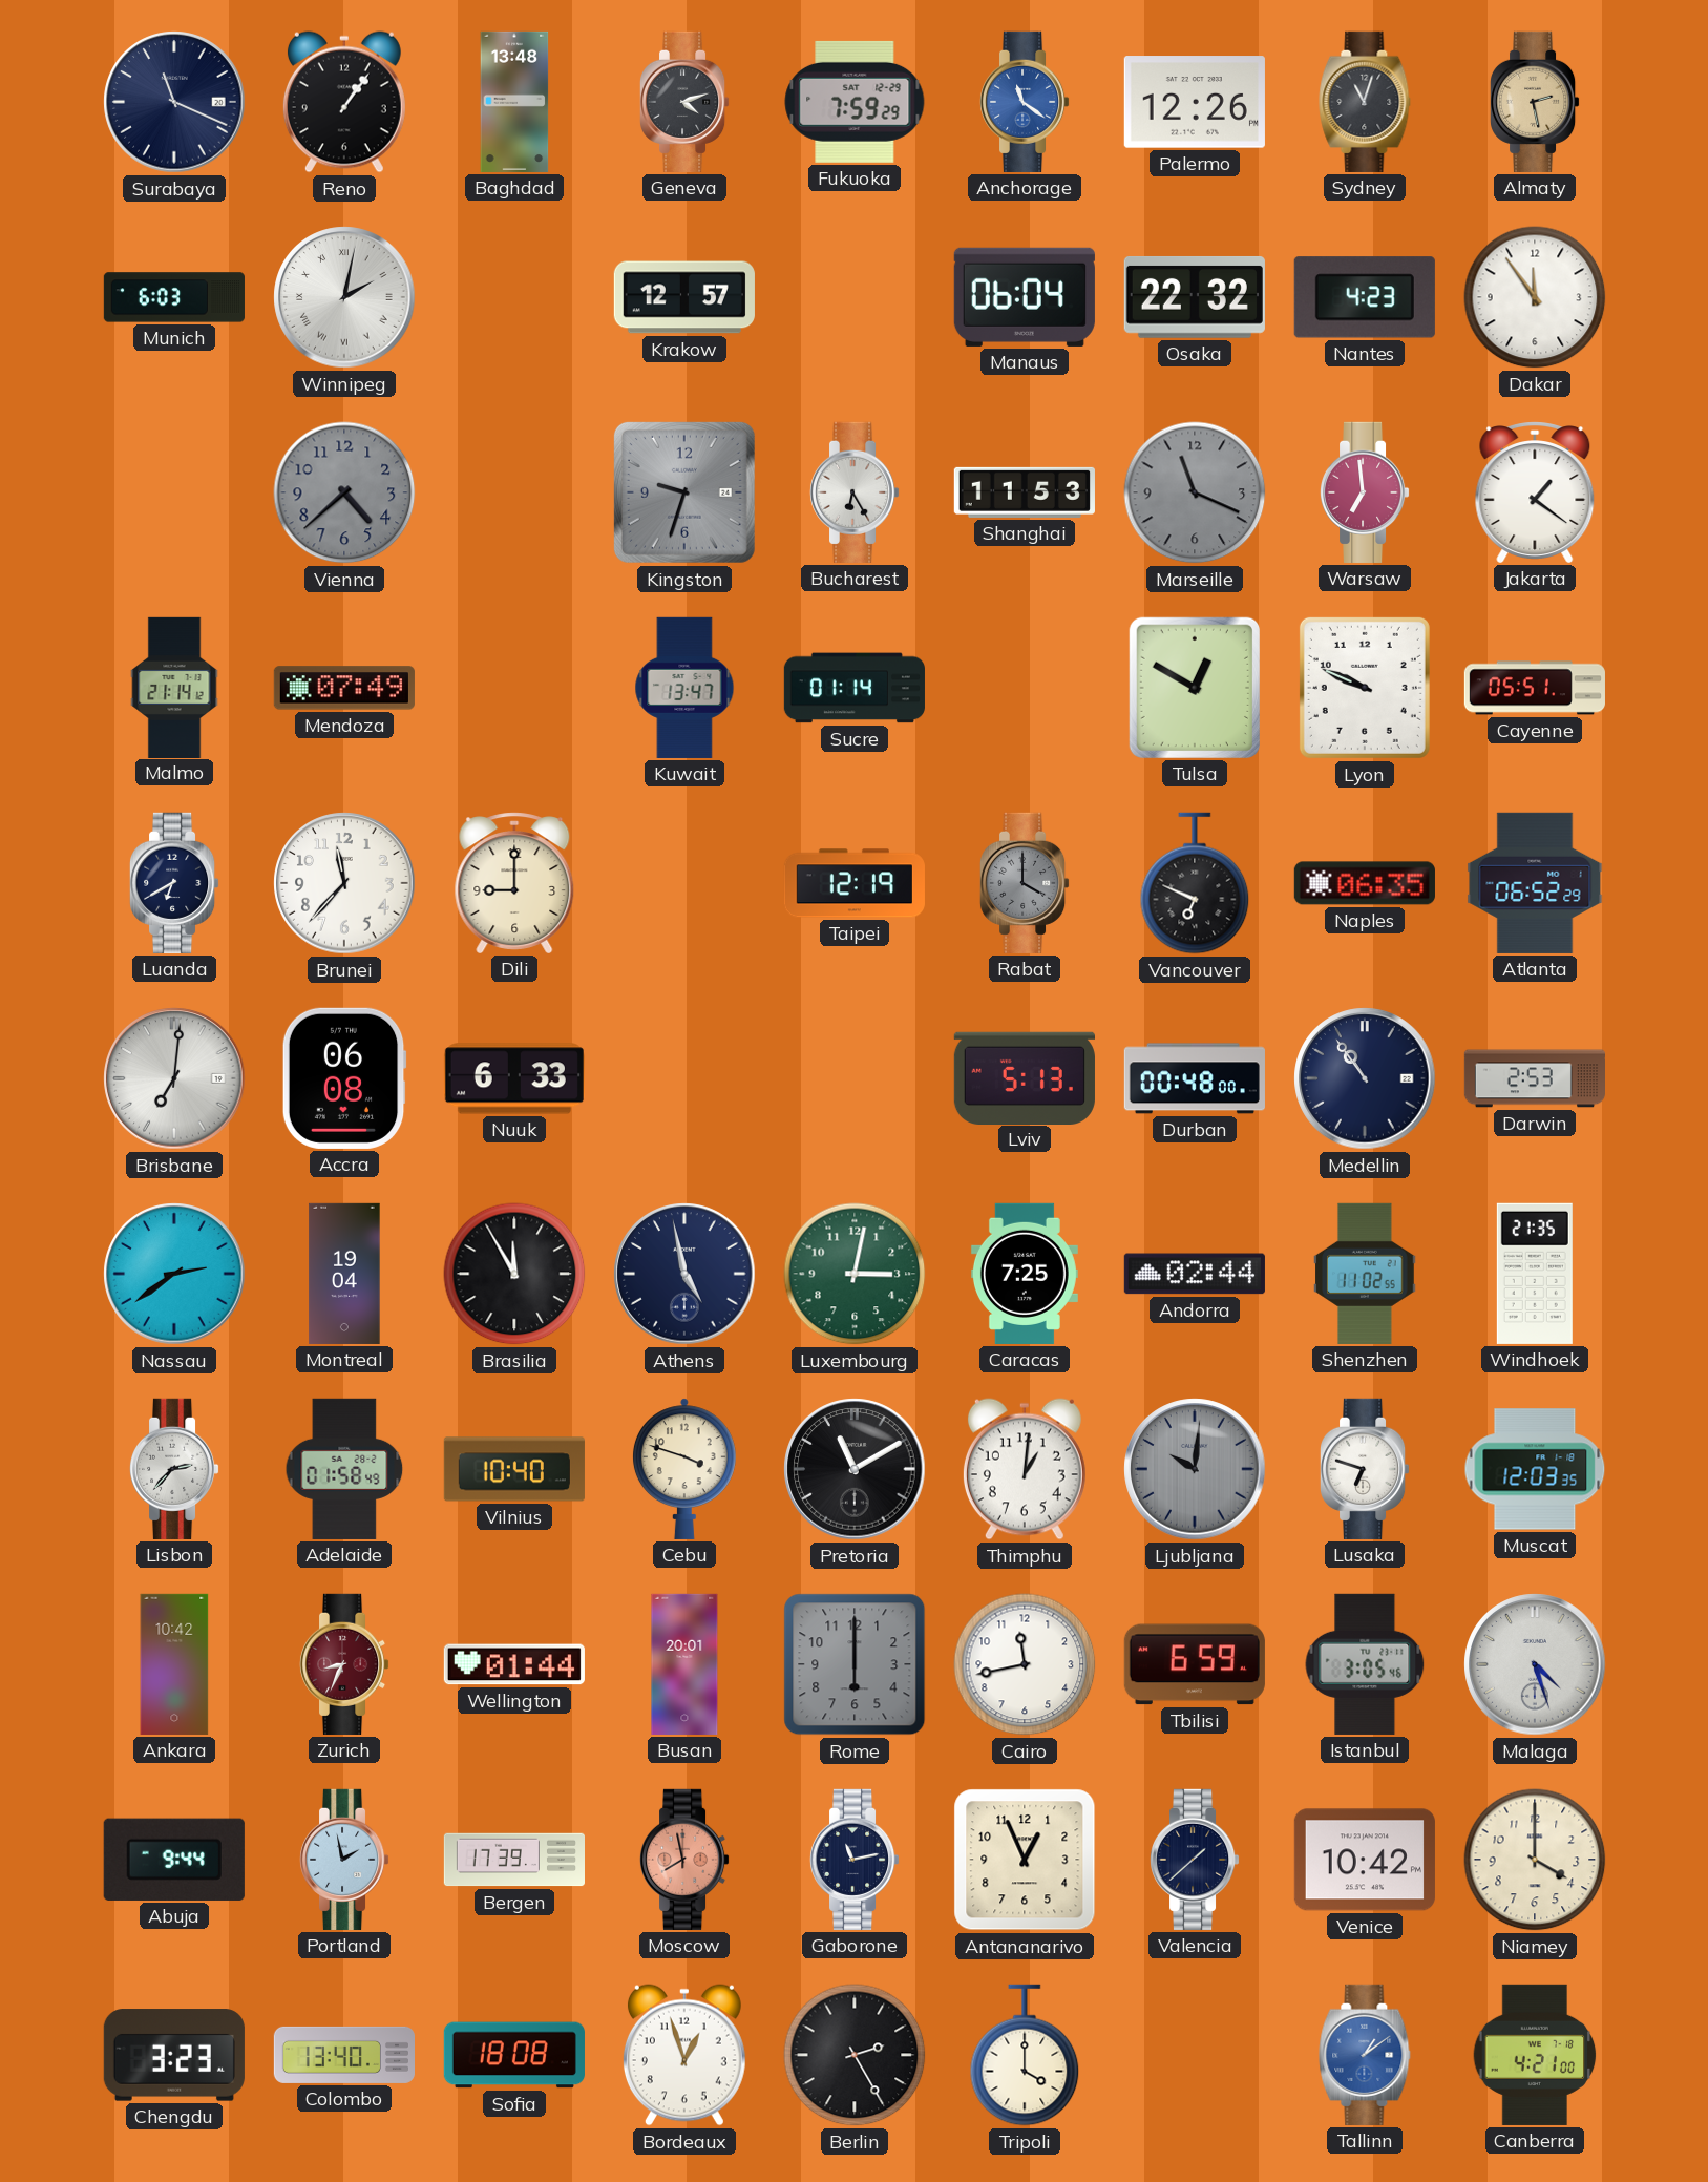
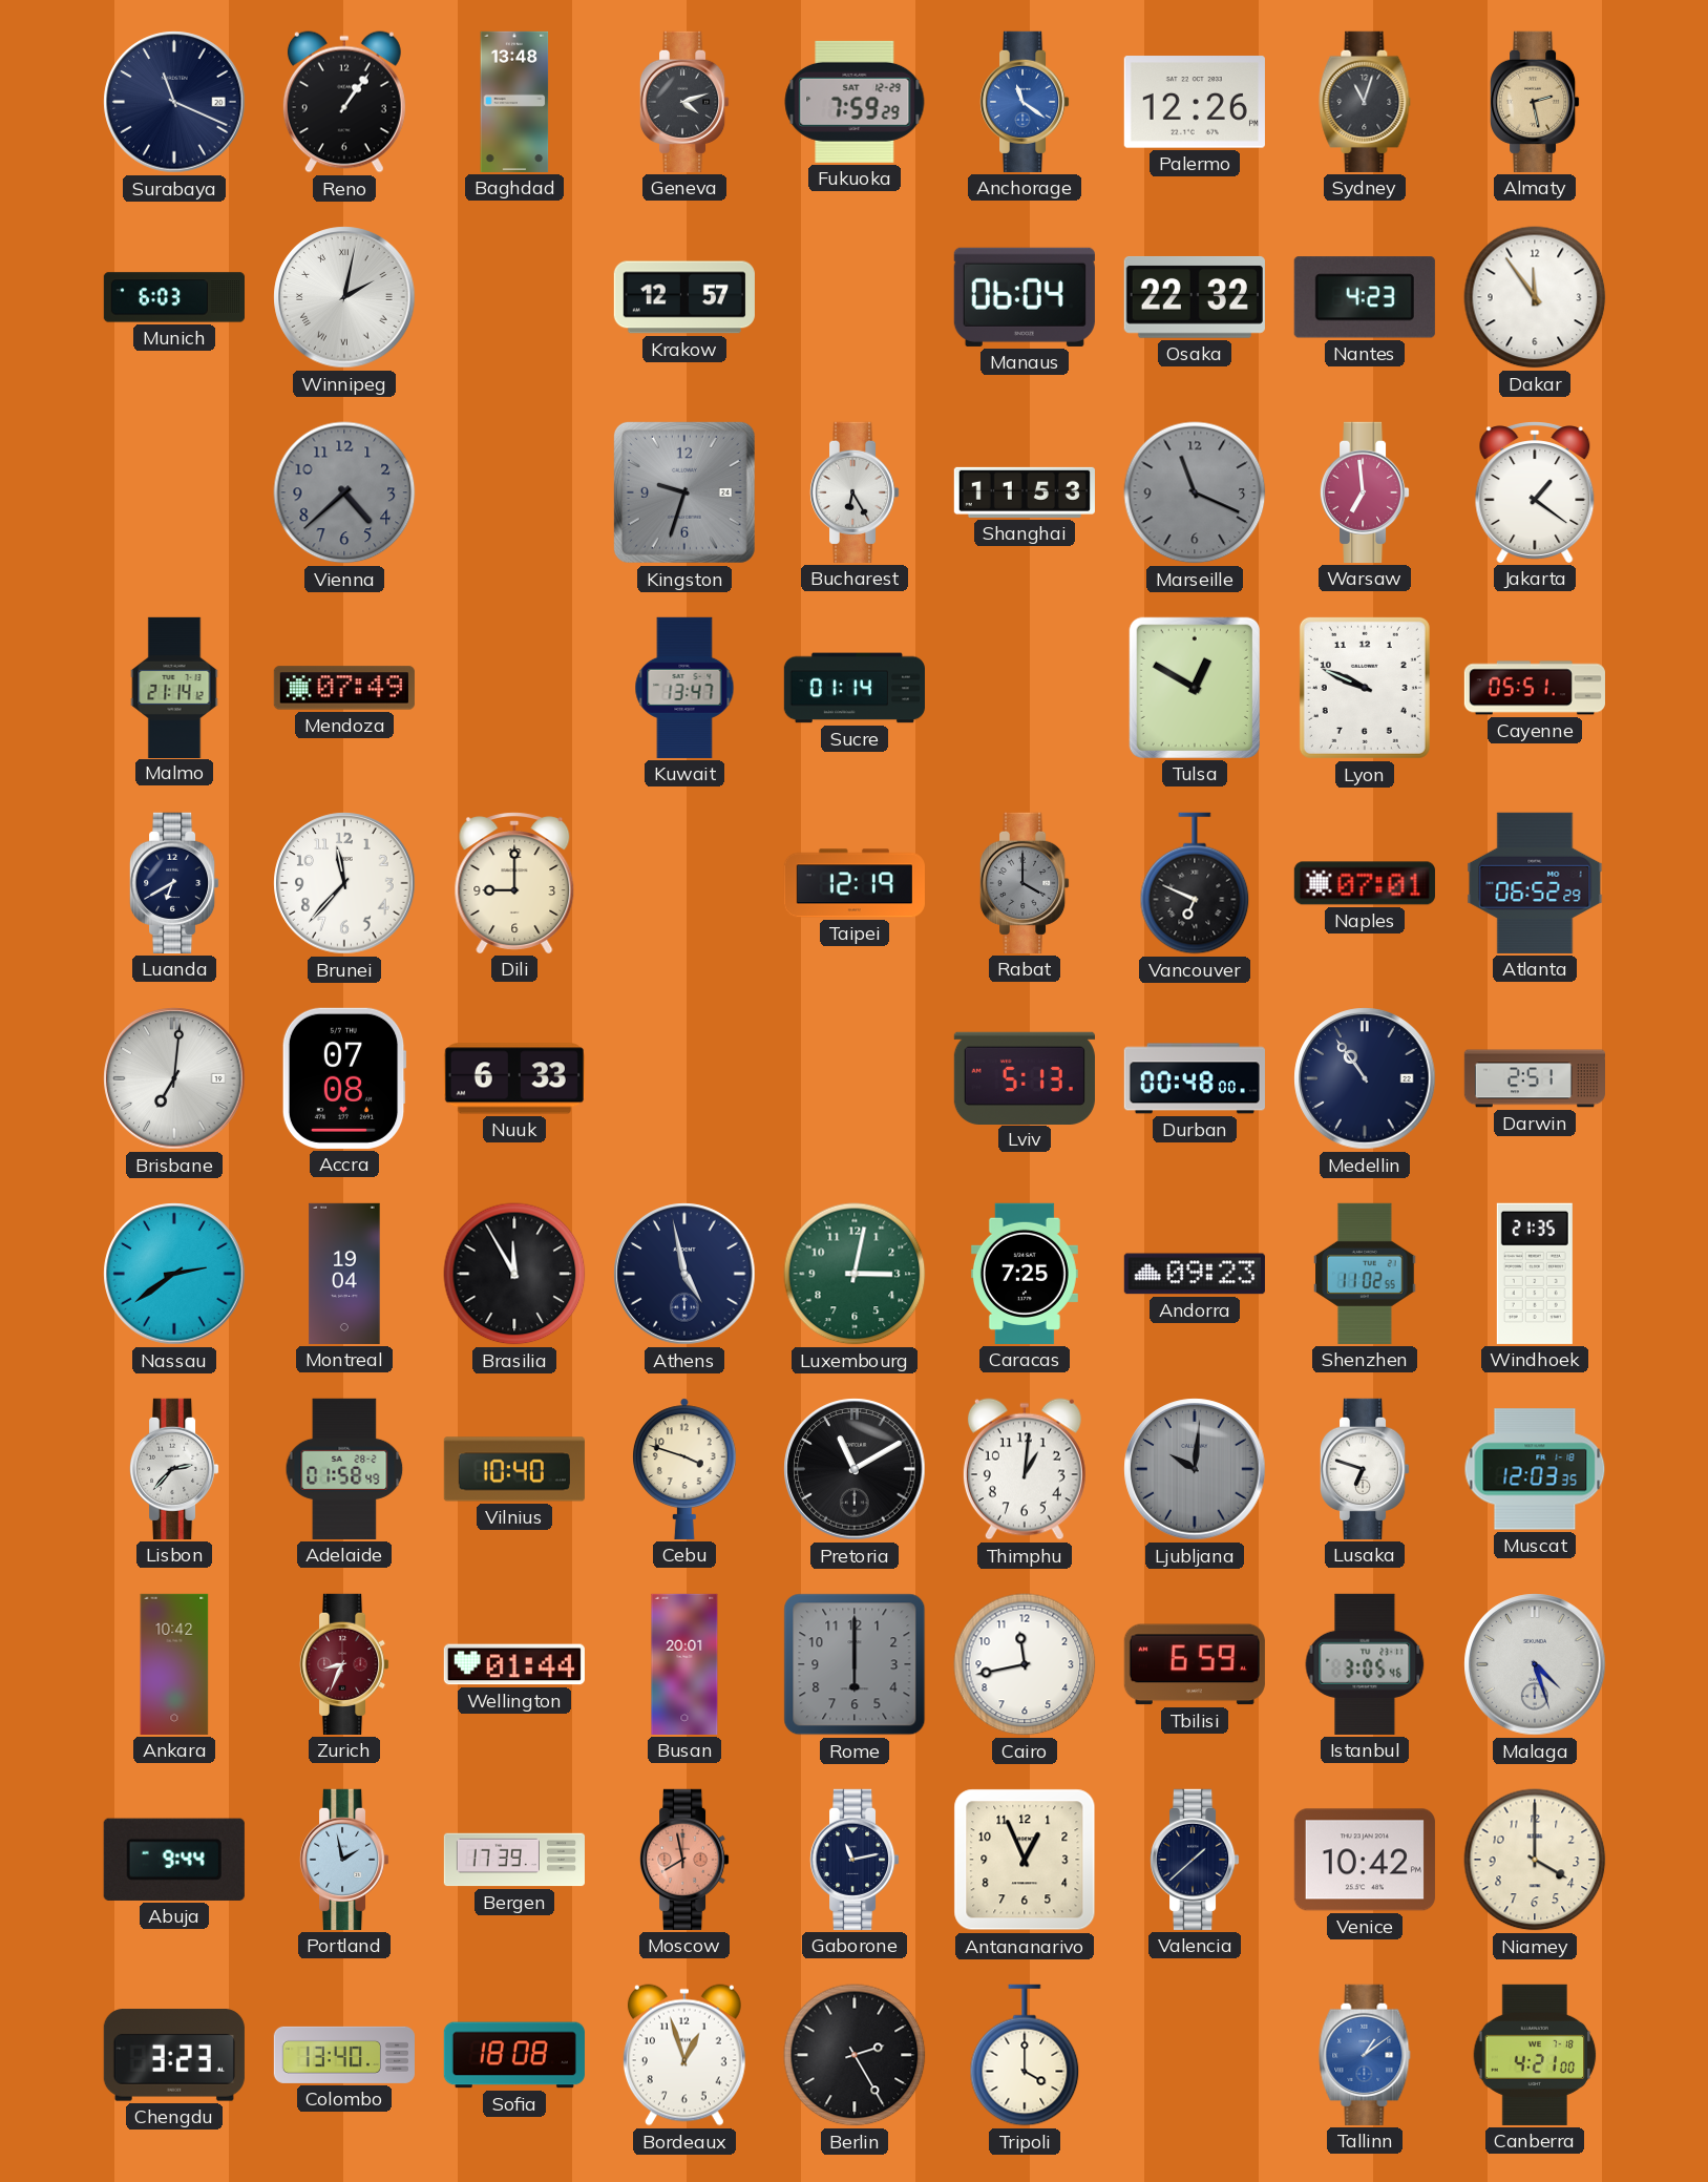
Naples: 06:35 -> 07:01
Accra: 06:08 -> 07:08
Darwin: 2:53 -> 2:51
Andorra: 02:44 -> 09:23
